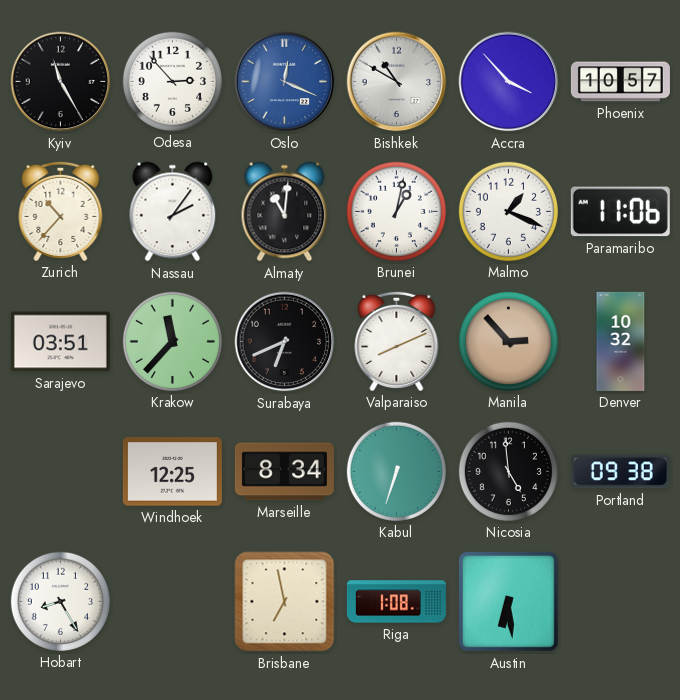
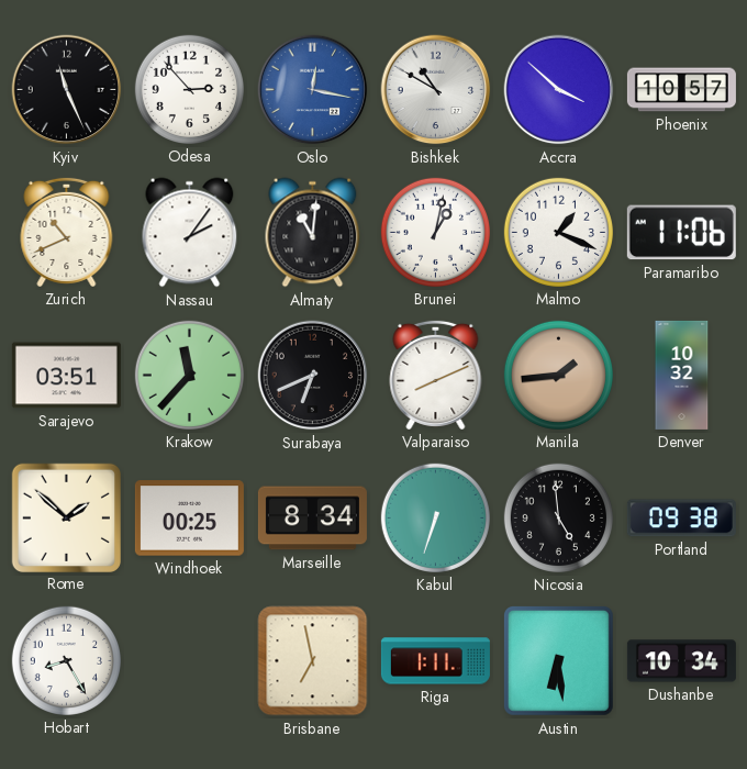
Kyiv: 11:25 -> 11:26
Oslo: 12:19 -> 12:17
Accra: 3:53 -> 3:52
Zurich: 10:37 -> 10:41
Manila: 2:53 -> 1:44
Rome: none -> 1:52
Windhoek: 12:25 -> 00:25
Riga: 1:08 -> 1:11
Dushanbe: none -> 10:34
